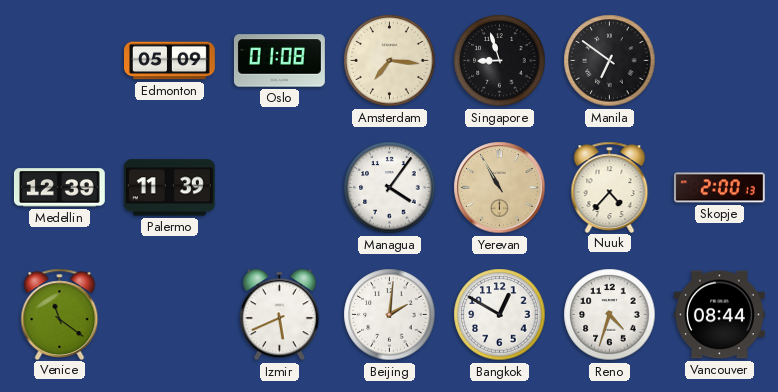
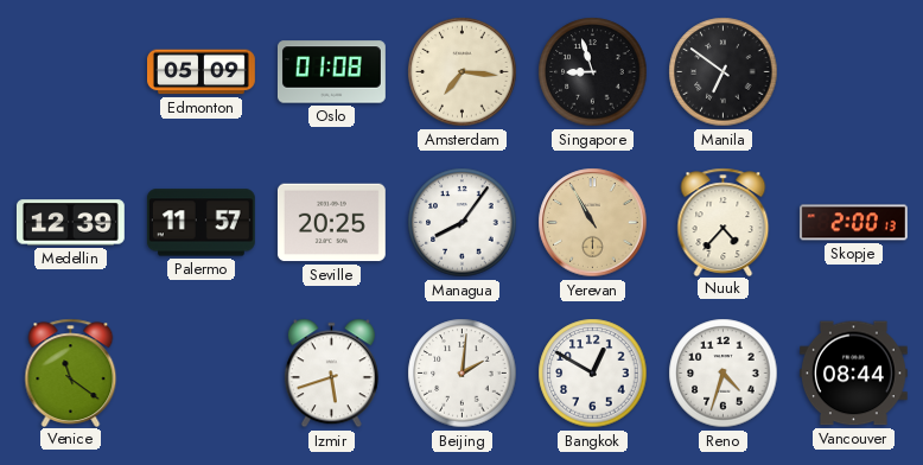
Palermo: 11:39 -> 11:57
Seville: none -> 20:25
Managua: 4:06 -> 8:06
Izmir: 5:41 -> 5:42
